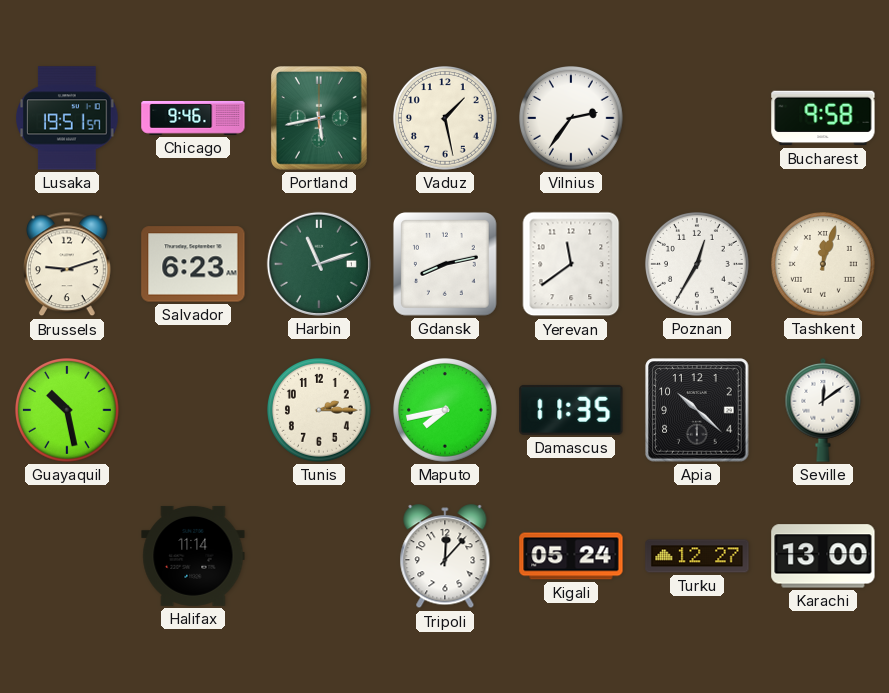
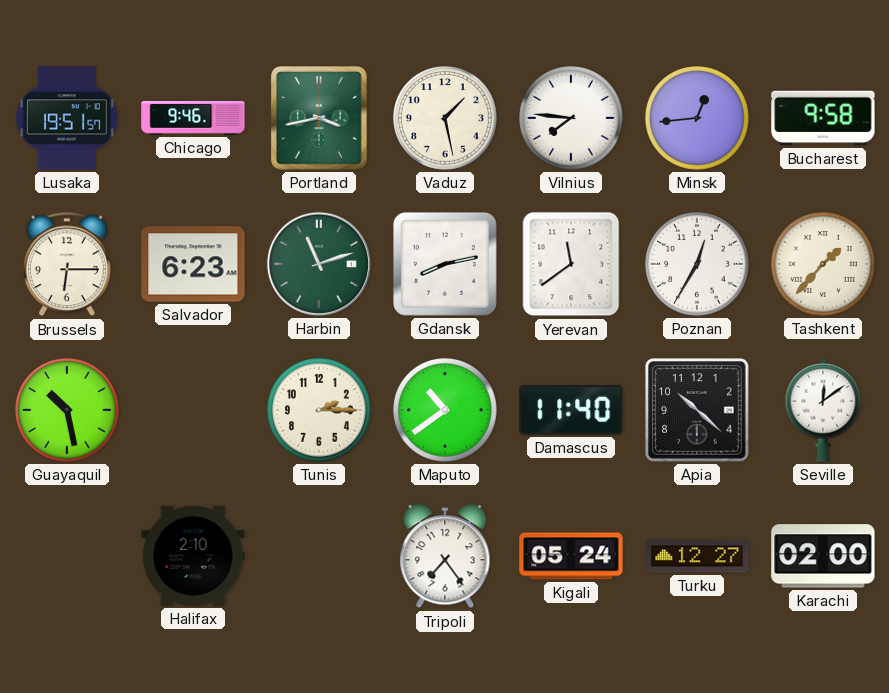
Portland: 5:43 -> 3:43
Vilnius: 2:36 -> 7:46
Minsk: none -> 12:44
Brussels: 9:12 -> 6:15
Tashkent: 12:03 -> 1:37
Maputo: 7:43 -> 10:39
Damascus: 11:35 -> 11:40
Halifax: 11:14 -> 2:10
Tripoli: 12:07 -> 7:24
Karachi: 13:00 -> 02:00
